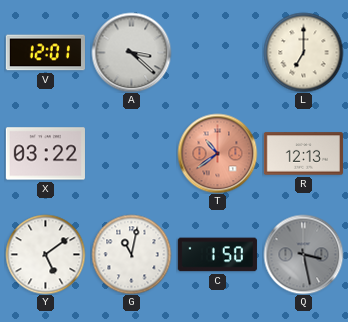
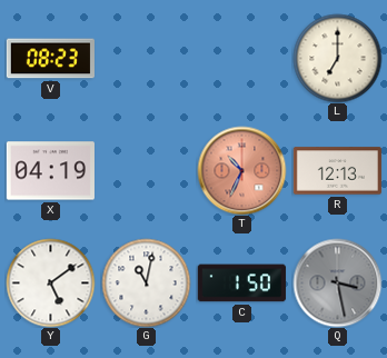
V: 12:01 -> 08:23
A: 3:22 -> none
X: 03:22 -> 04:19
T: 10:39 -> 10:34
